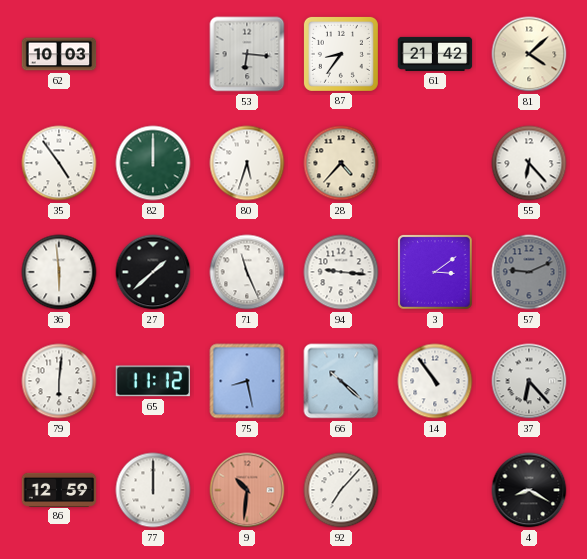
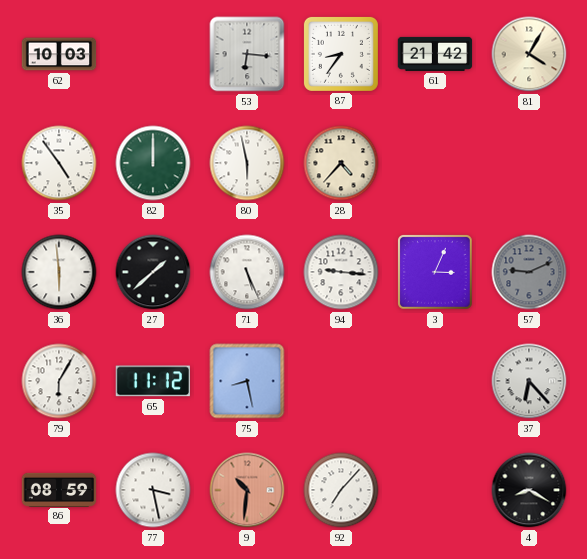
81: 4:08 -> 4:05
80: 5:33 -> 5:58
55: 6:23 -> none
71: 11:26 -> 5:26
3: 3:09 -> 3:04
79: 6:01 -> 6:05
66: 10:22 -> none
14: 10:54 -> none
86: 12:59 -> 08:59
77: 12:00 -> 3:28
